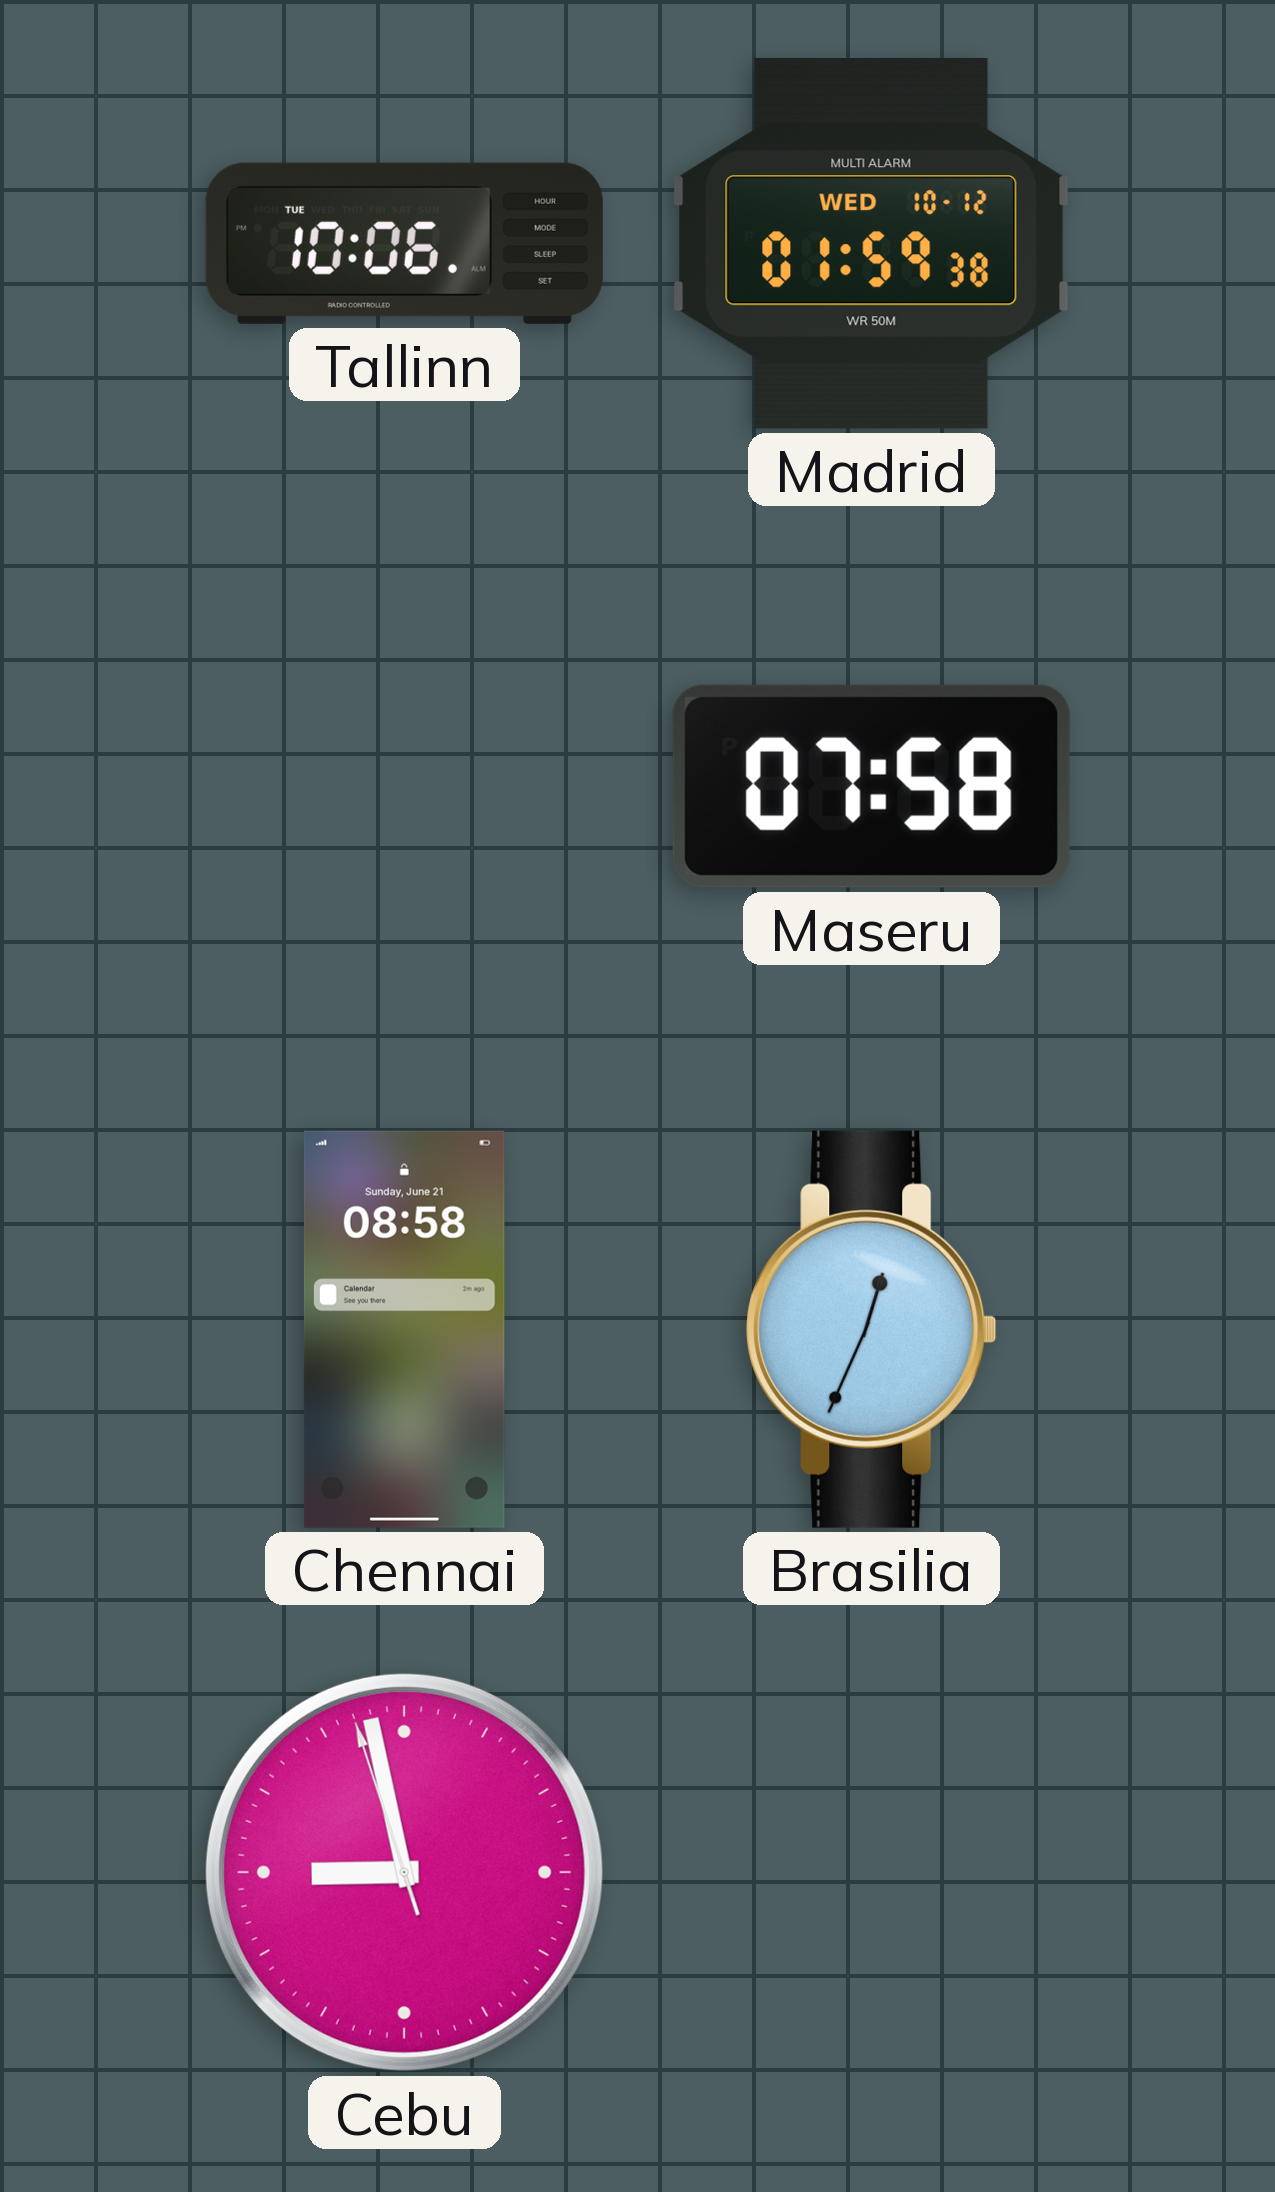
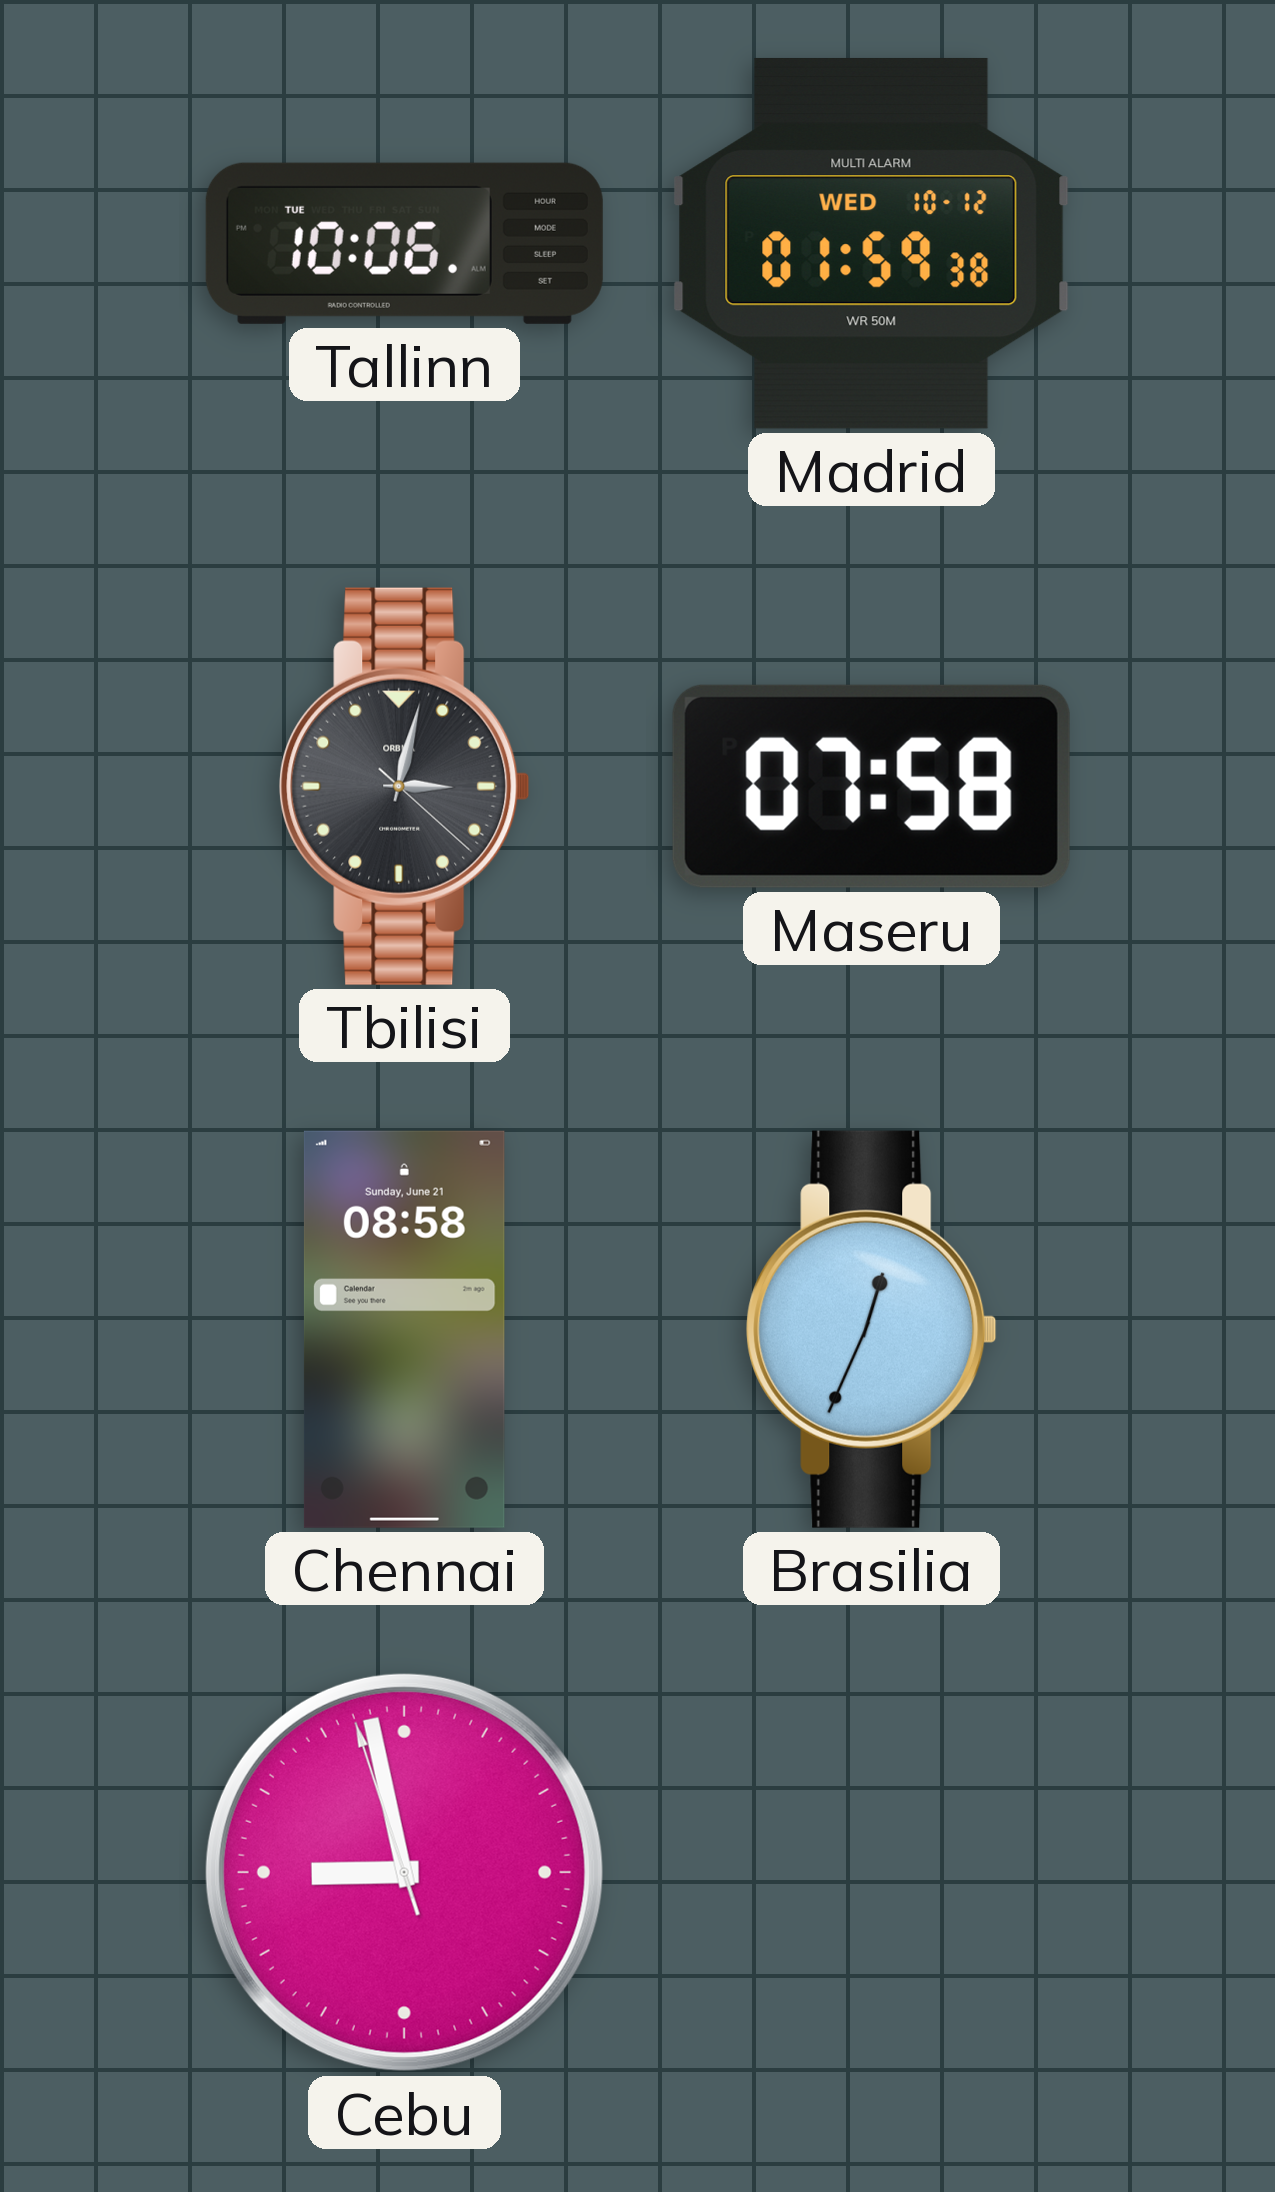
Tbilisi: none -> 3:02
